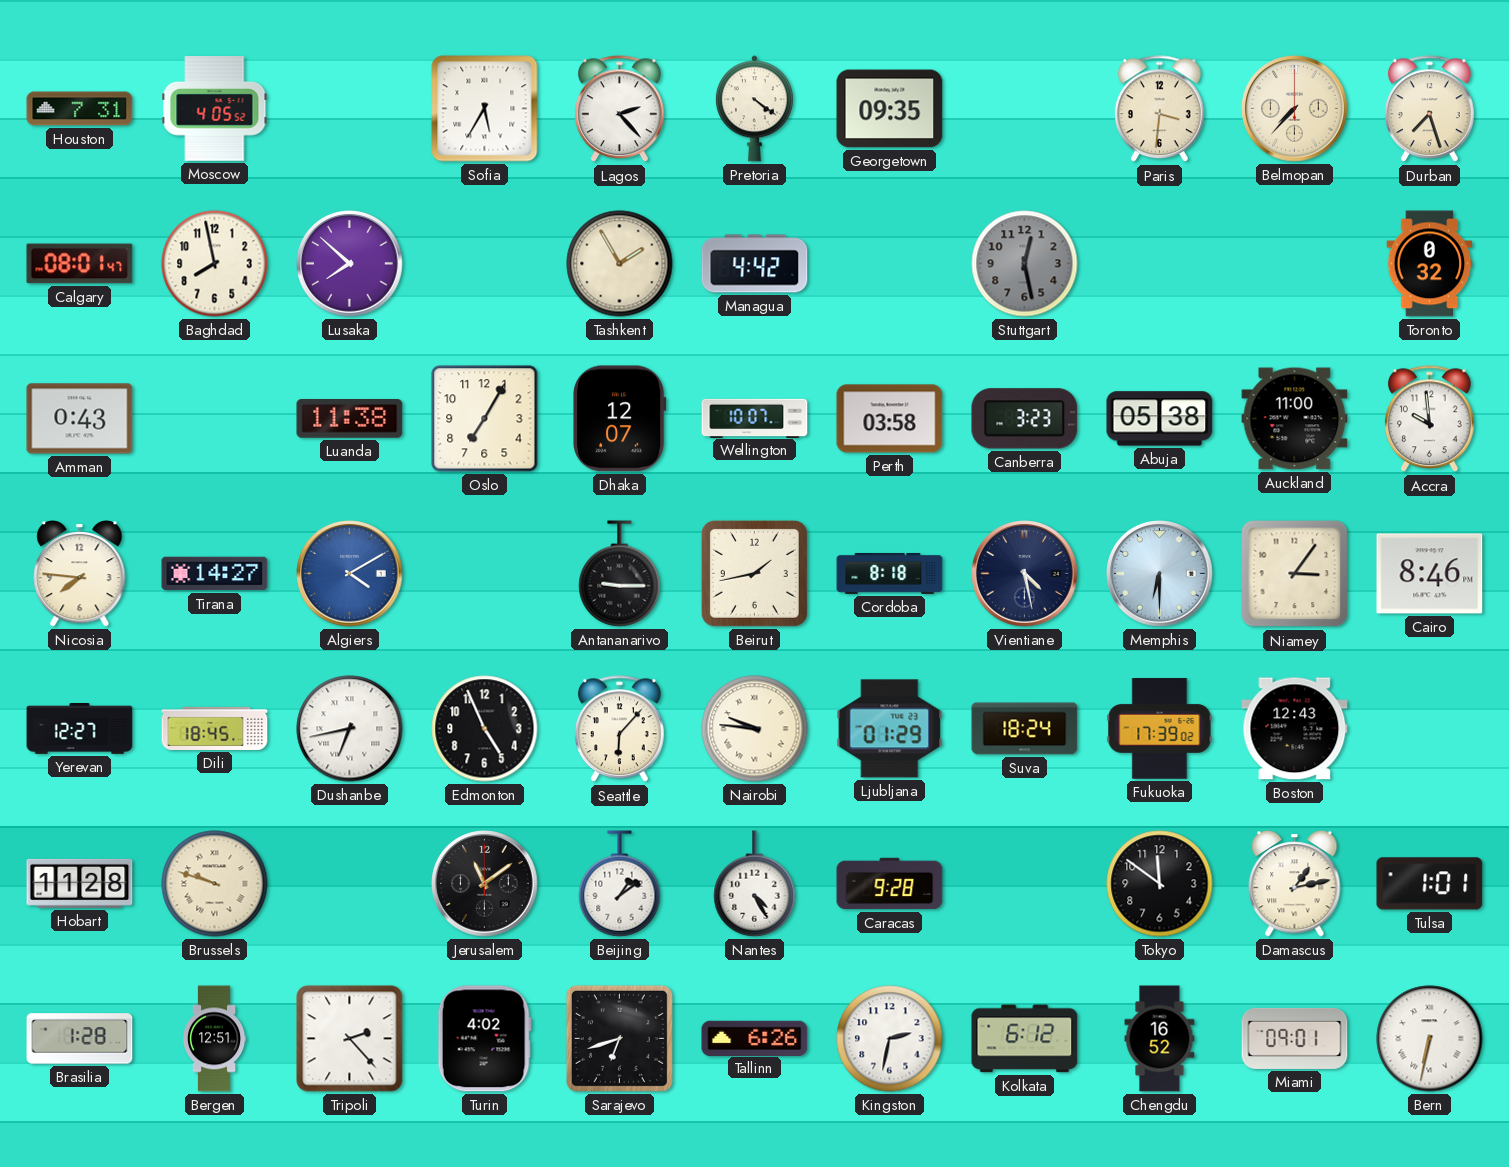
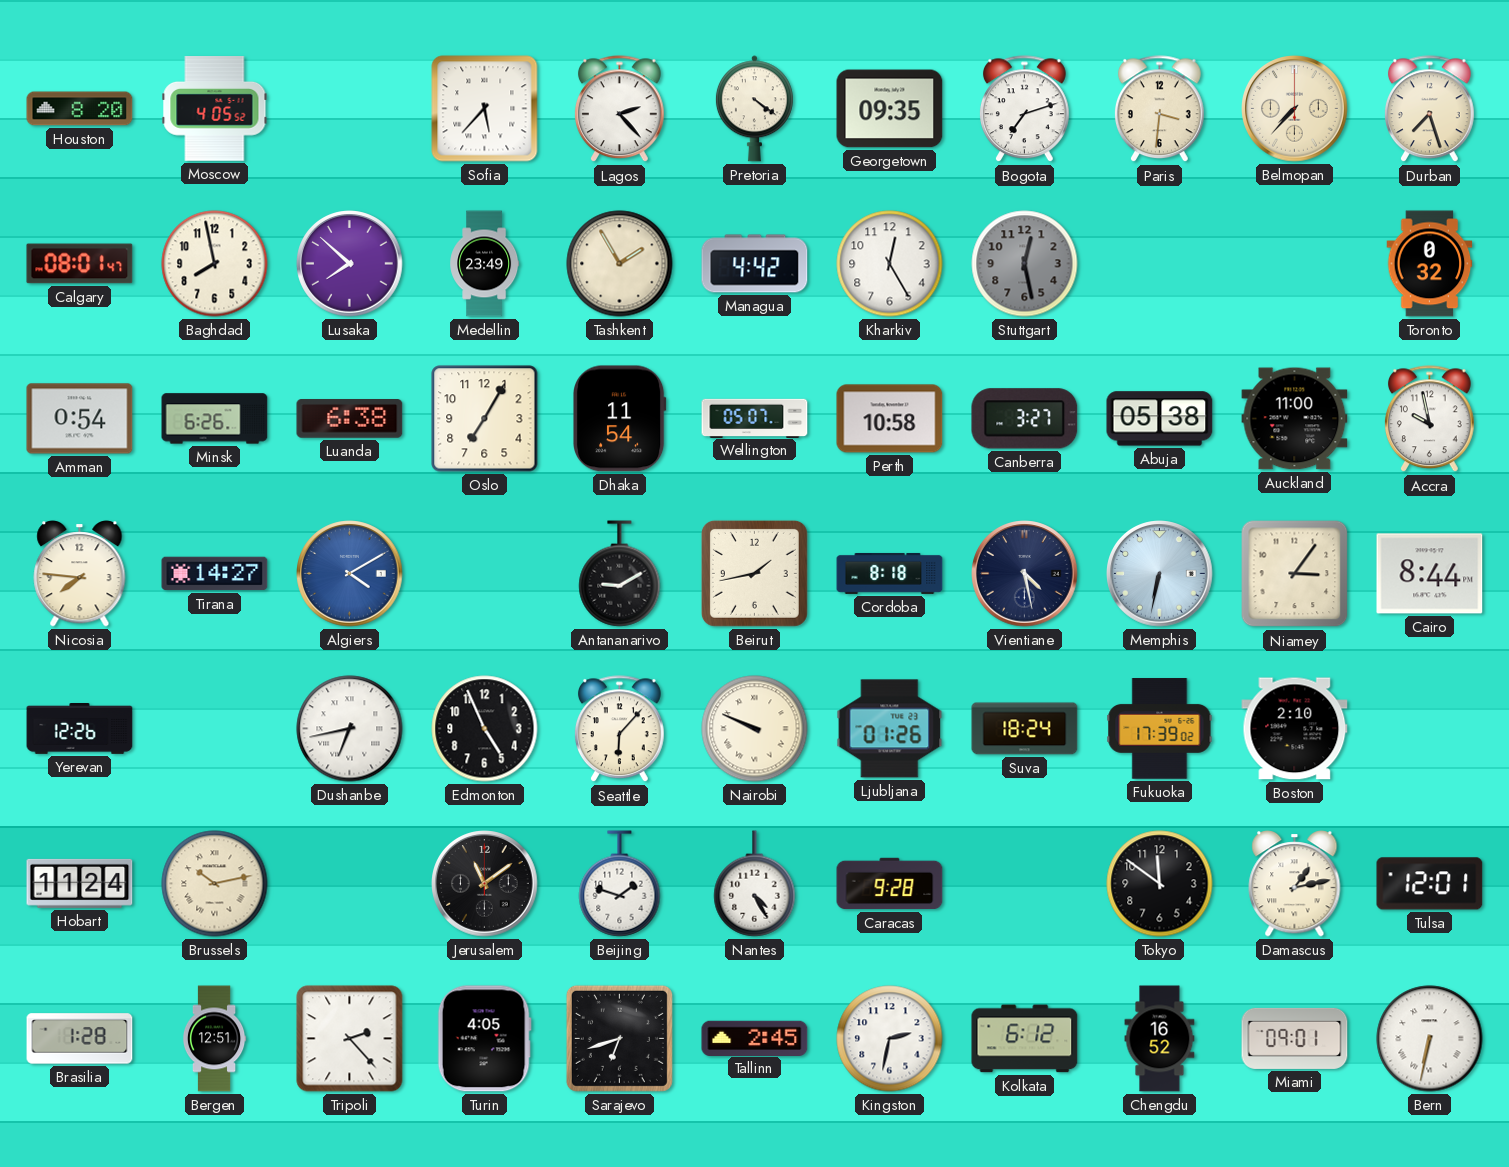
Houston: 7:31 -> 8:20
Sofia: 5:35 -> 5:37
Bogota: none -> 7:12
Medellin: none -> 23:49
Kharkiv: none -> 12:25
Amman: 0:43 -> 0:54
Minsk: none -> 6:26
Luanda: 11:38 -> 6:38
Dhaka: 12:07 -> 11:54
Wellington: 10:07 -> 05:07
Perth: 03:58 -> 10:58
Canberra: 3:23 -> 3:27
Accra: 9:59 -> 9:58
Antananarivo: 9:15 -> 9:10
Memphis: 6:30 -> 6:32
Cairo: 8:46 -> 8:44
Yerevan: 12:27 -> 12:26
Dili: 18:45 -> none
Nairobi: 9:46 -> 9:49
Ljubljana: 01:29 -> 01:26
Boston: 12:43 -> 2:10
Hobart: 11:28 -> 11:24
Brussels: 9:48 -> 10:13
Beijing: 1:09 -> 1:48
Tulsa: 1:01 -> 12:01
Turin: 4:02 -> 4:05
Tallinn: 6:26 -> 2:45
